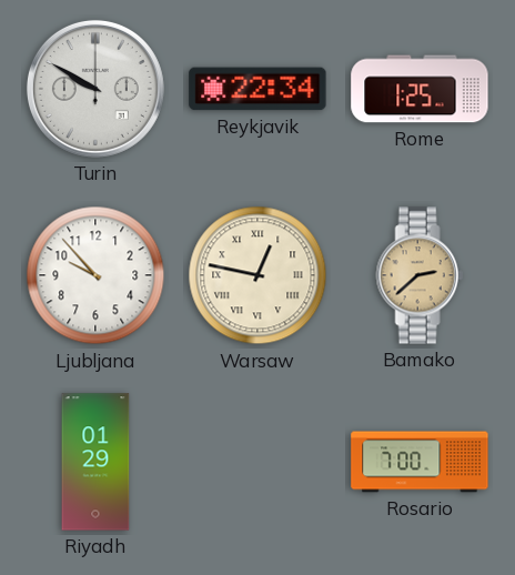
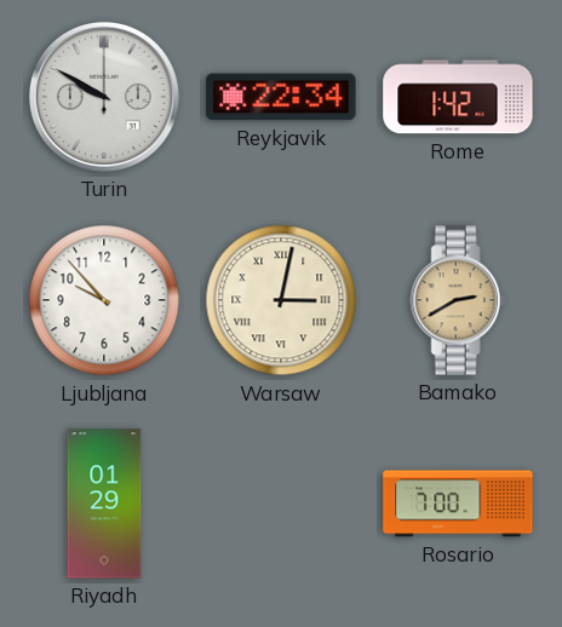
Rome: 1:25 -> 1:42
Warsaw: 12:47 -> 3:02
Bamako: 2:38 -> 2:40
